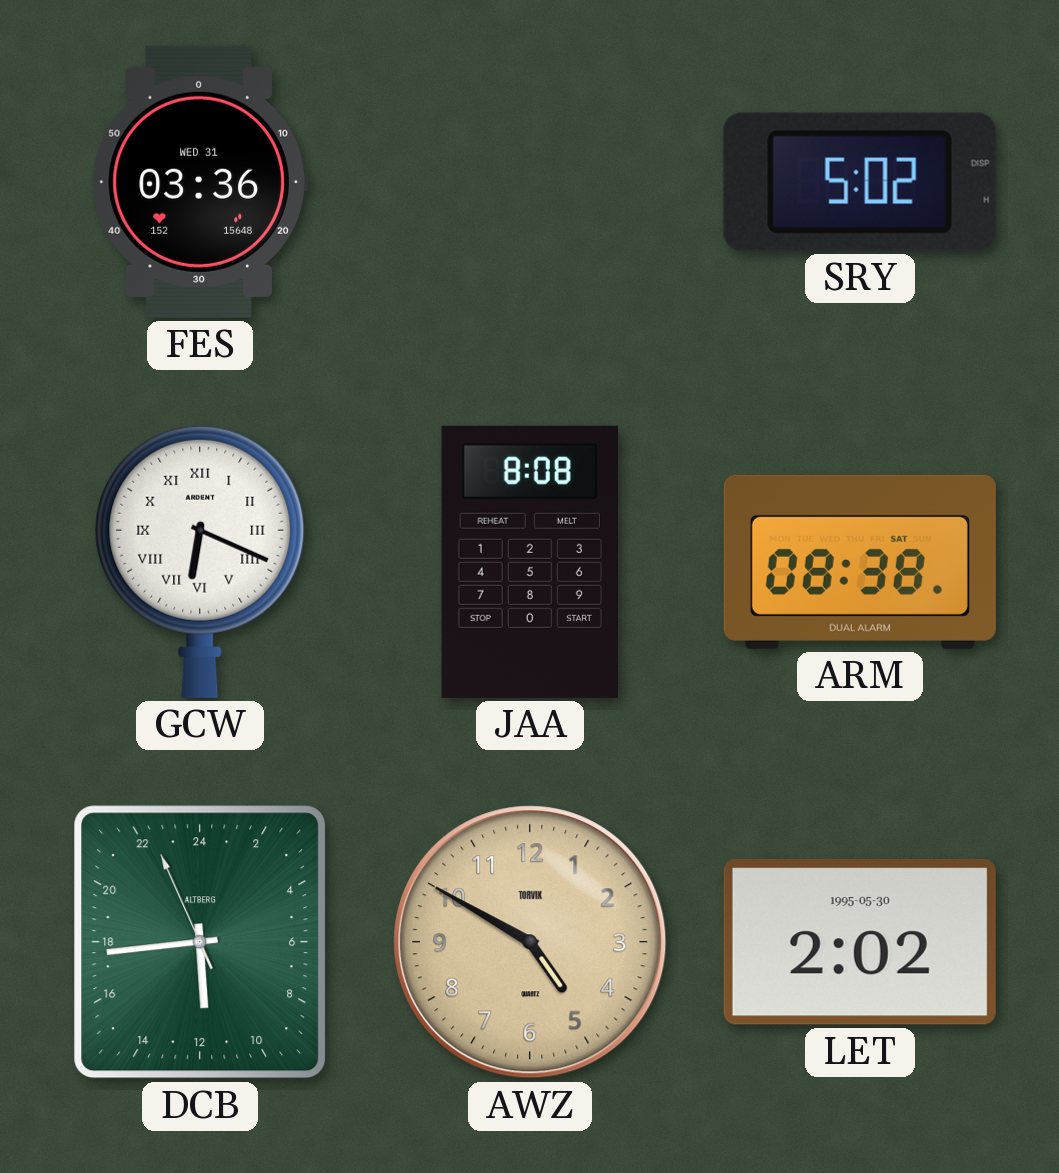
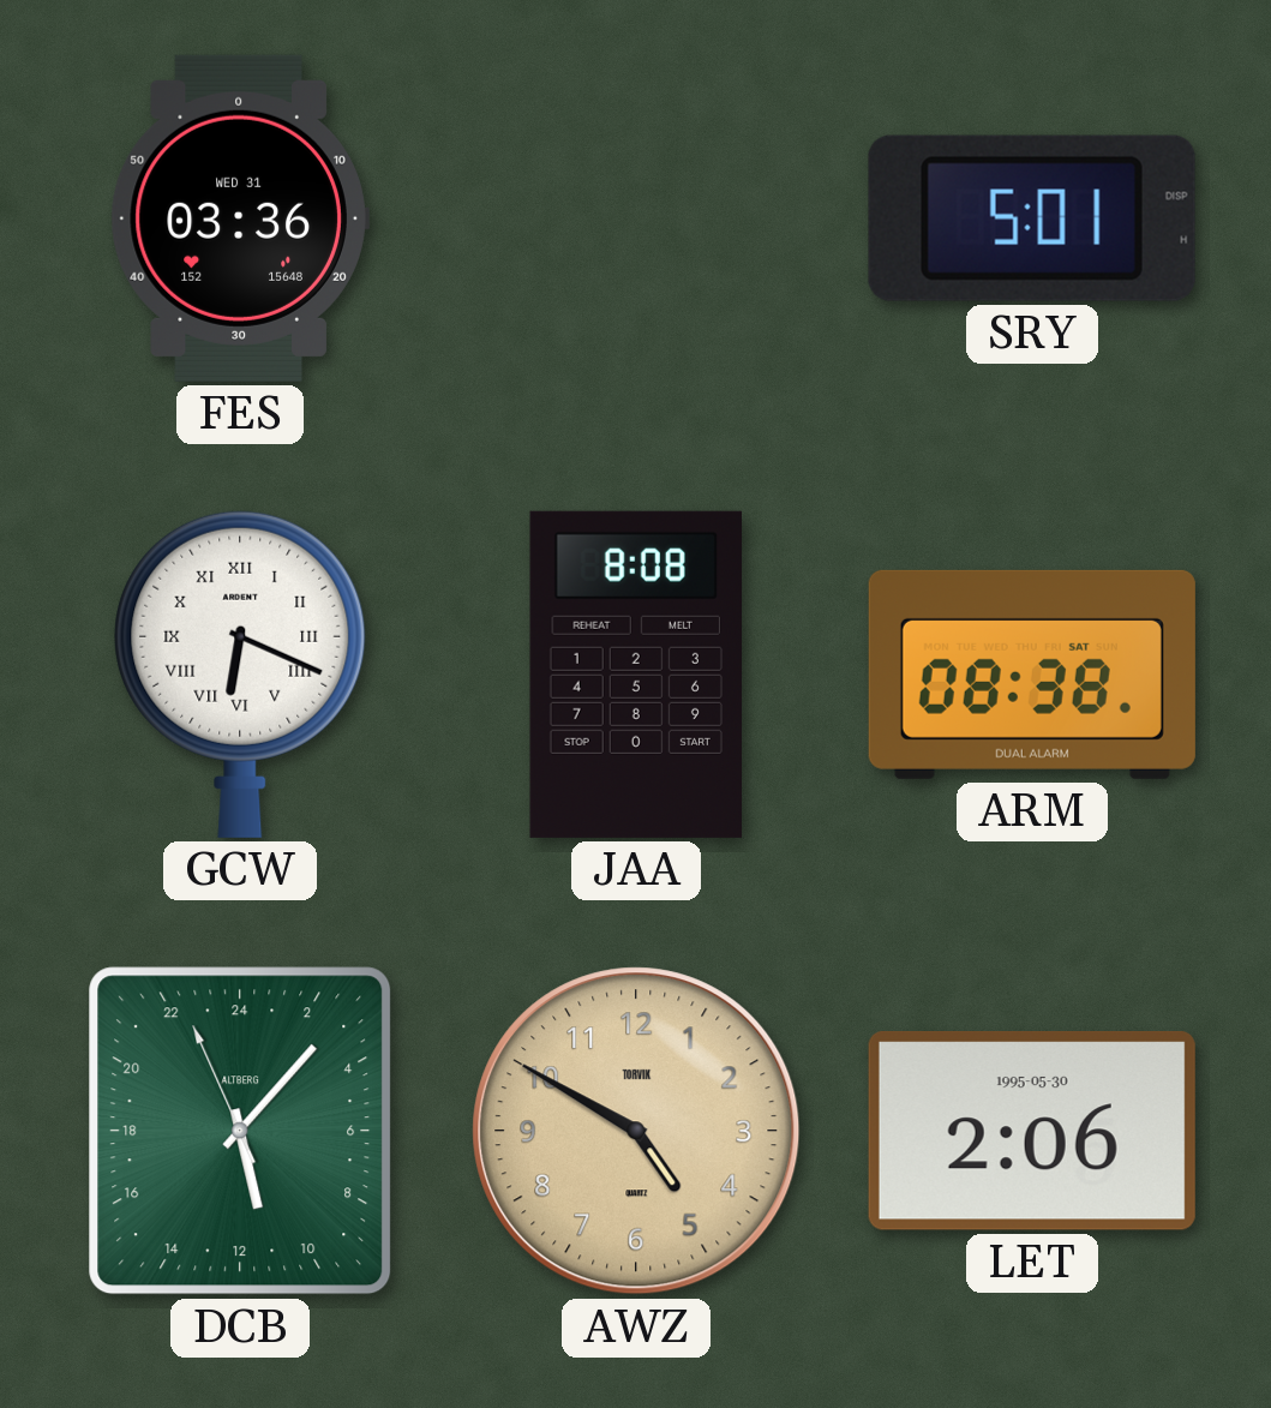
SRY: 5:02 -> 5:01
DCB: 11:43 -> 11:06
LET: 2:02 -> 2:06
